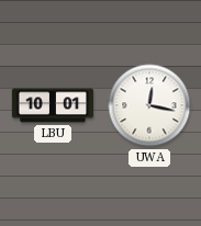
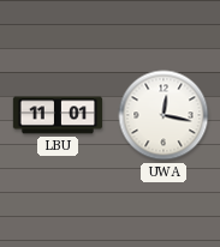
LBU: 10:01 -> 11:01
